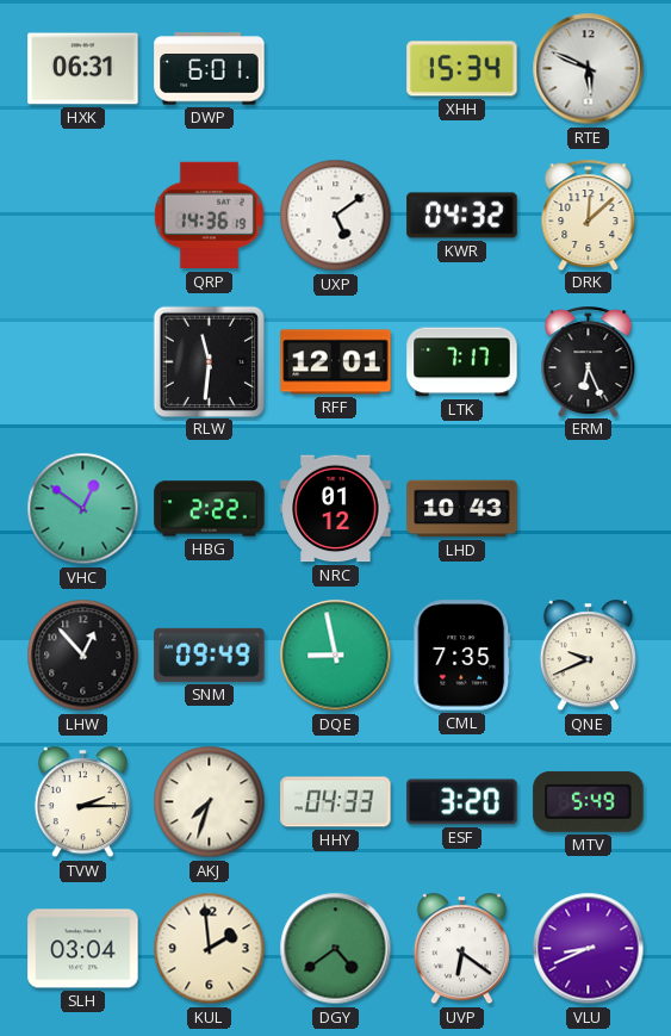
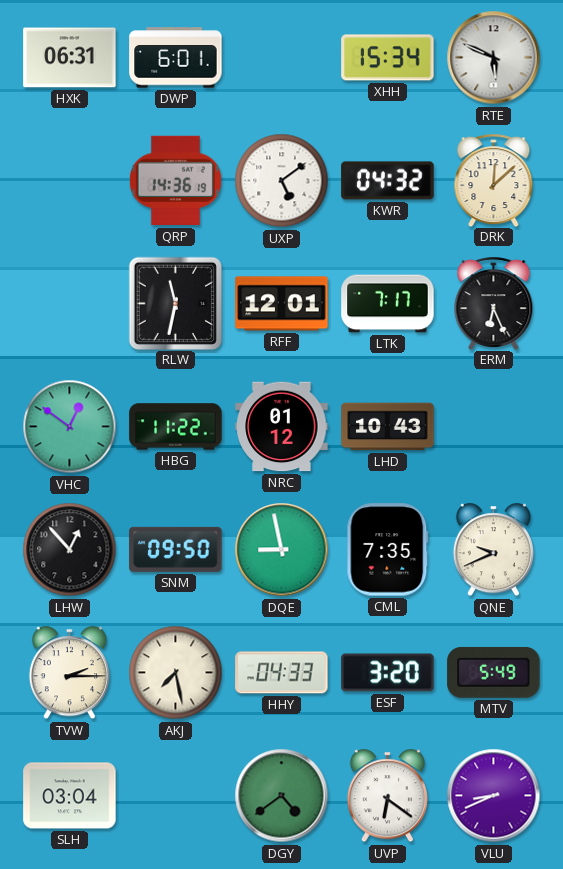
RLW: 11:31 -> 11:32
HBG: 2:22 -> 11:22
SNM: 09:49 -> 09:50
AKJ: 7:33 -> 7:28
KUL: 1:59 -> none
